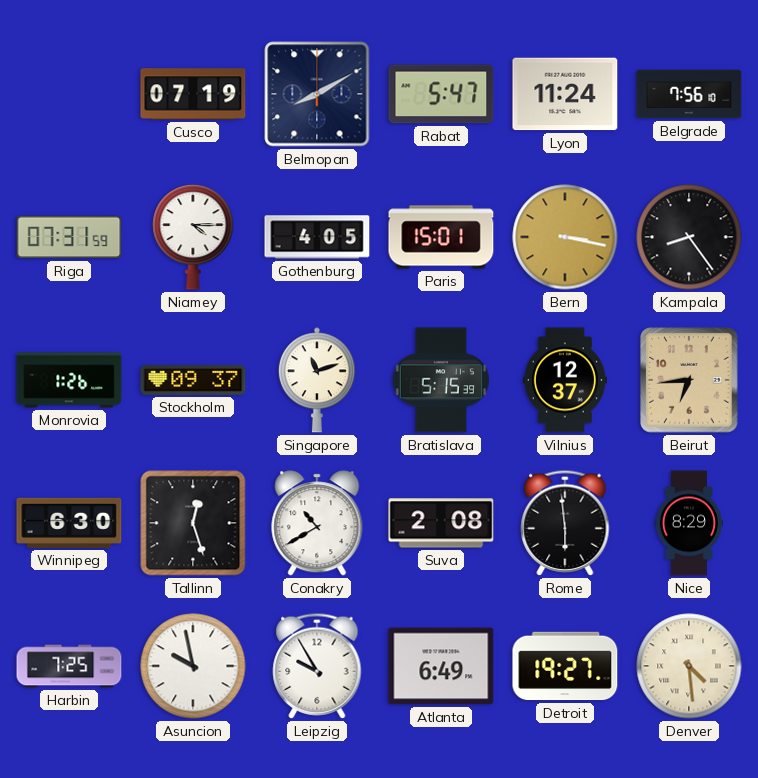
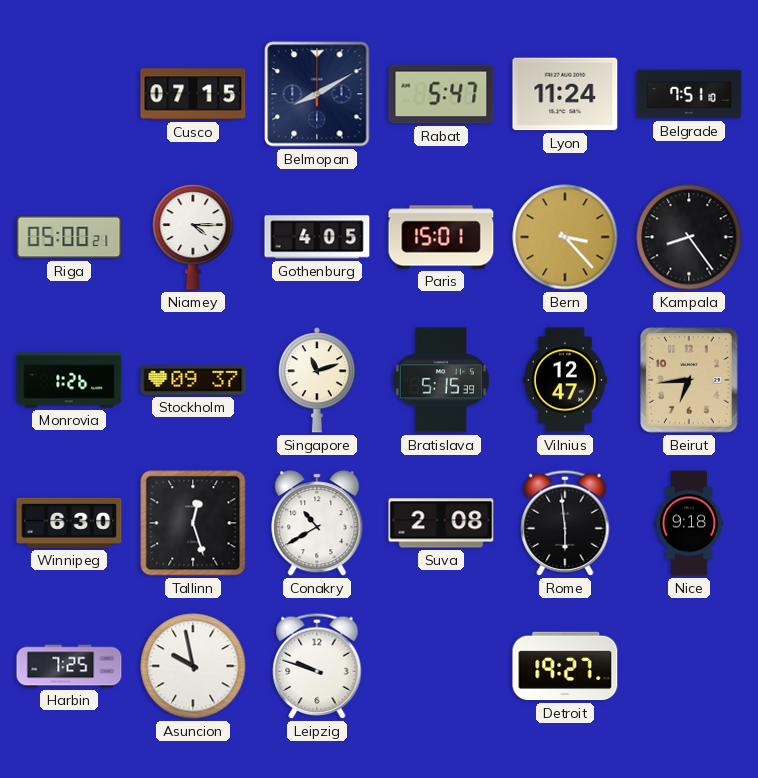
Cusco: 07:19 -> 07:15
Belgrade: 7:56 -> 7:51
Riga: 07:31 -> 05:00
Bern: 3:17 -> 3:23
Vilnius: 12:37 -> 12:47
Nice: 8:29 -> 9:18
Leipzig: 9:55 -> 9:48
Atlanta: 6:49 -> none
Denver: 4:29 -> none
